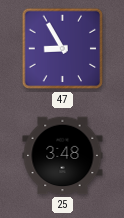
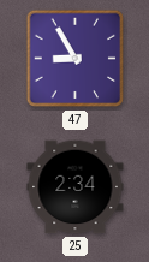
25: 3:48 -> 2:34
